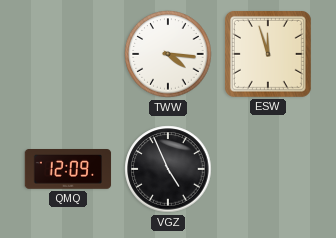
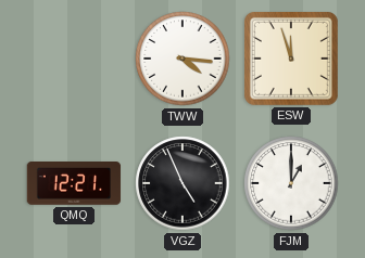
QMQ: 12:09 -> 12:21
FJM: none -> 1:00
